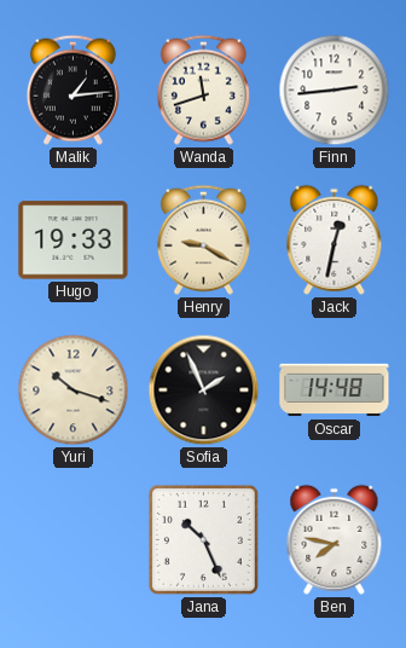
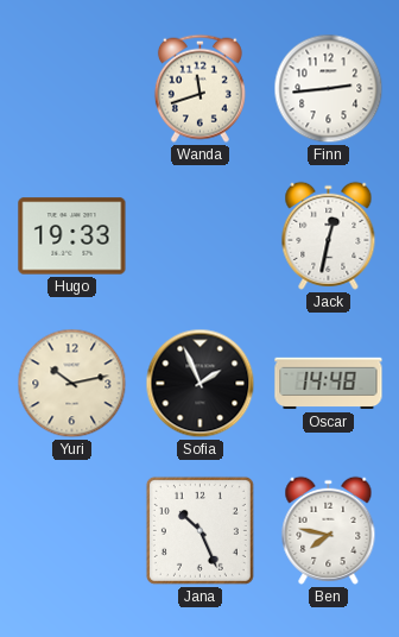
Malik: 1:14 -> none
Henry: 9:20 -> none
Yuri: 10:18 -> 10:13
